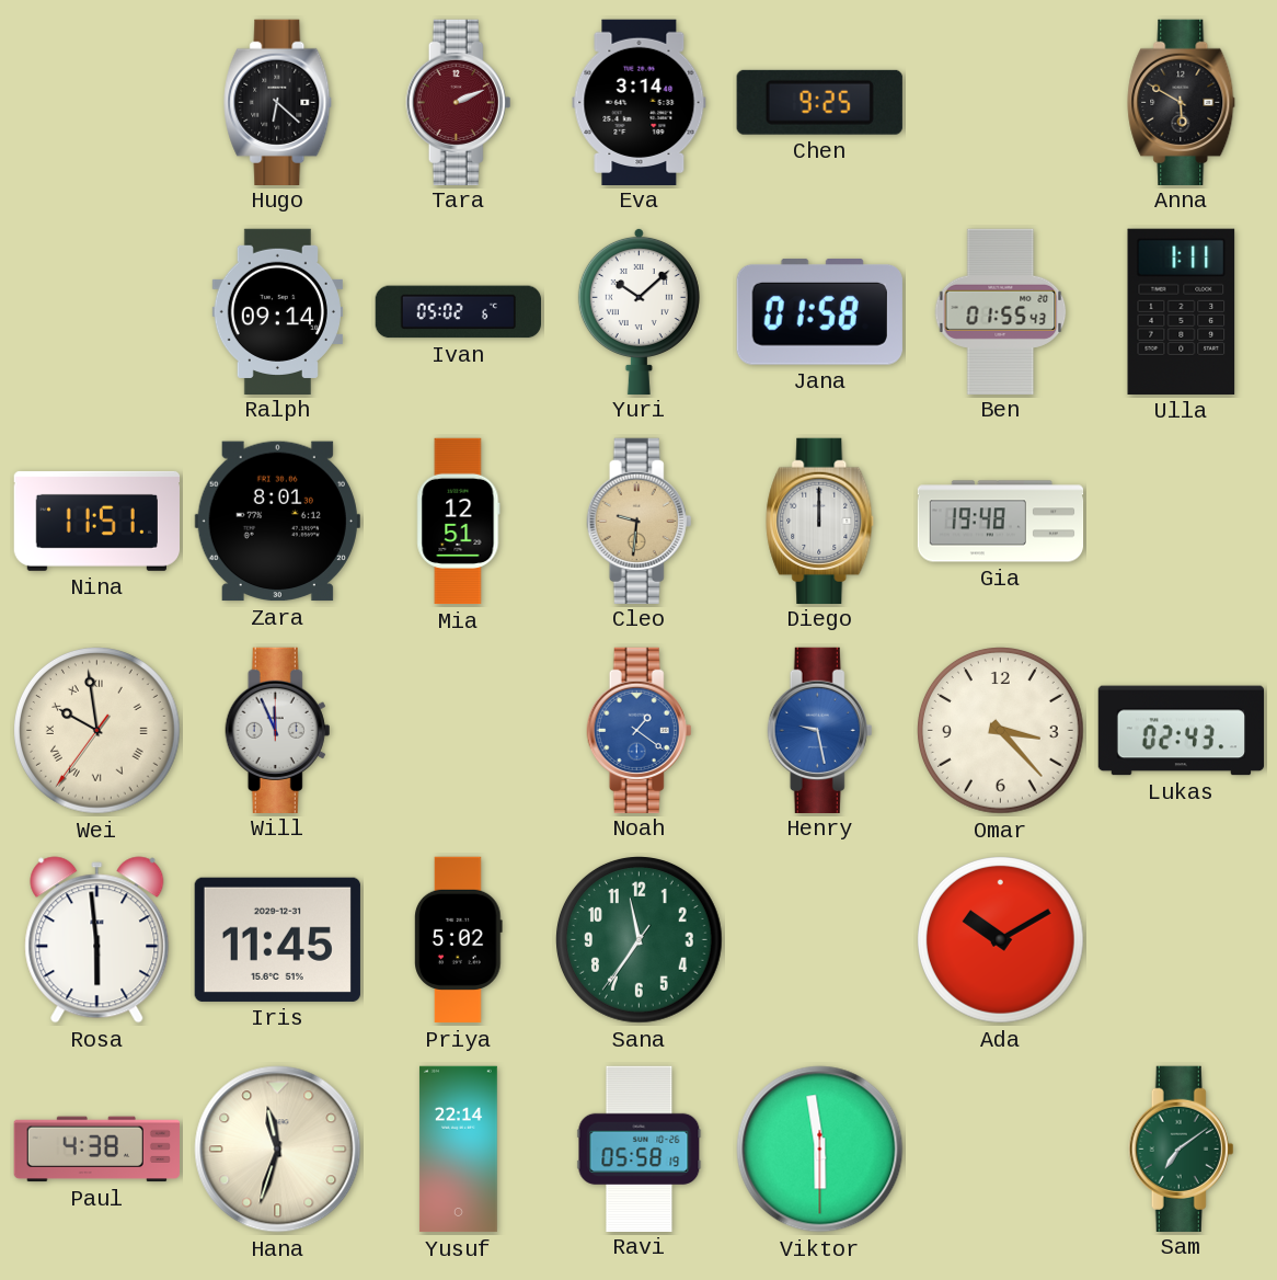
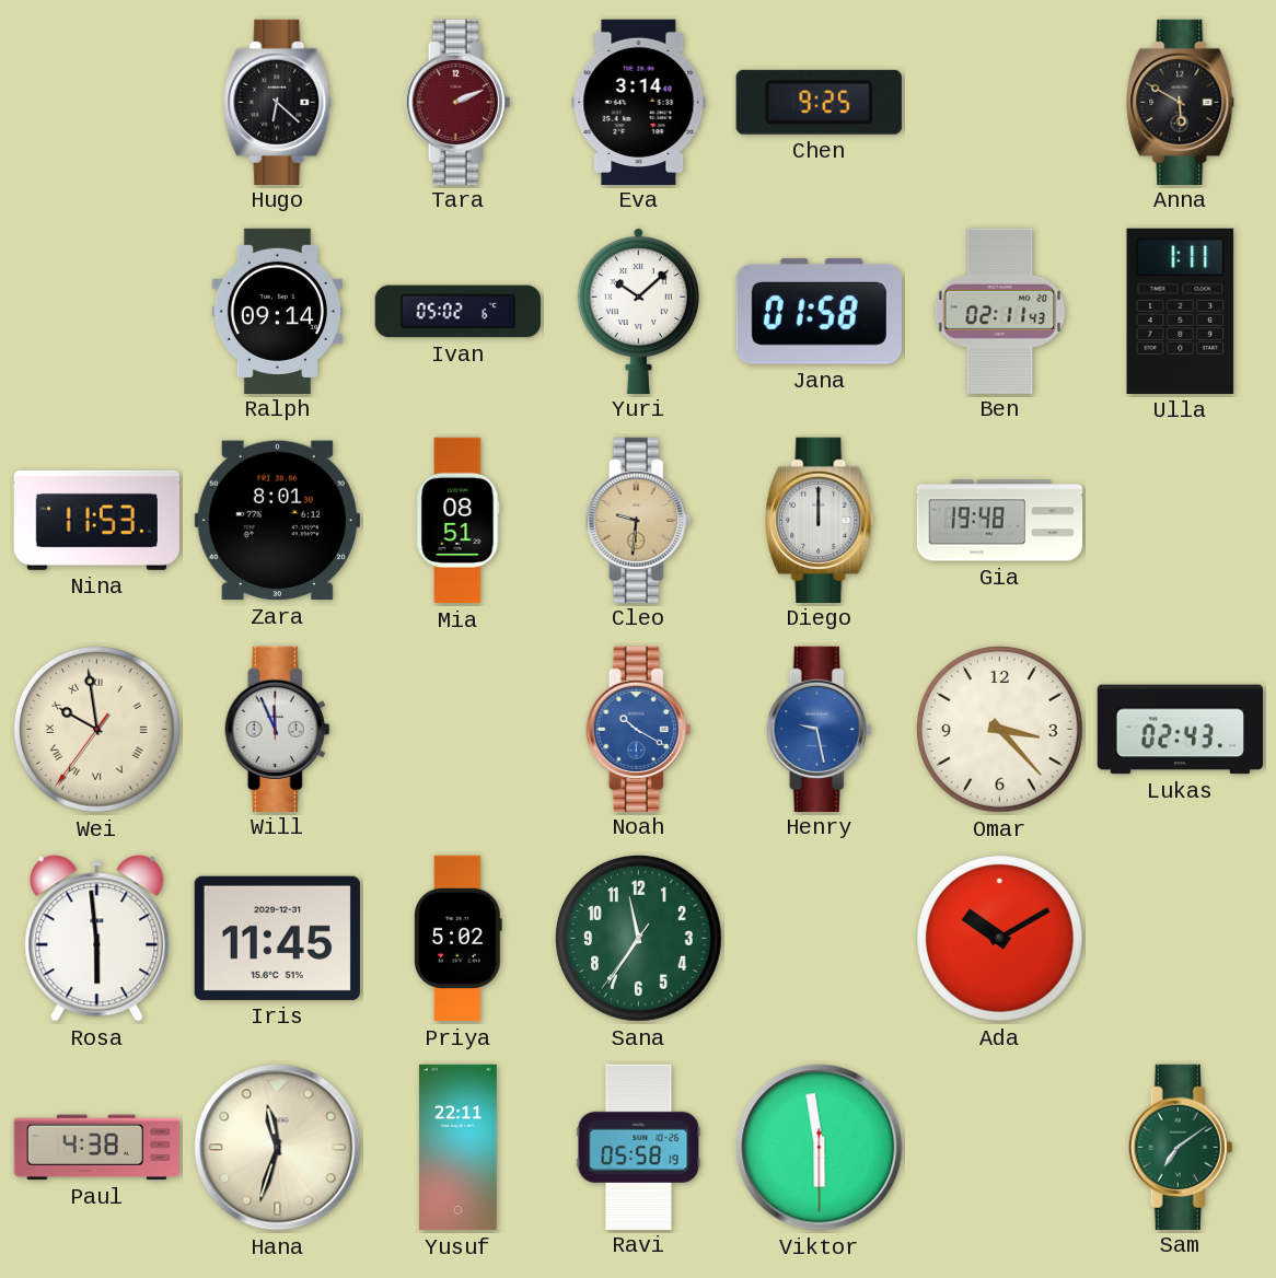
Ben: 01:55 -> 02:11
Nina: 11:51 -> 11:53
Mia: 12:51 -> 08:51
Noah: 1:21 -> 10:20
Yusuf: 22:14 -> 22:11
